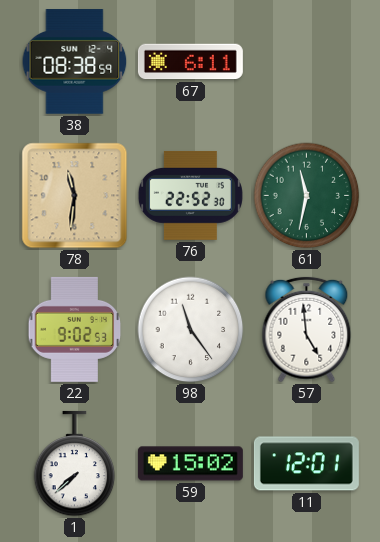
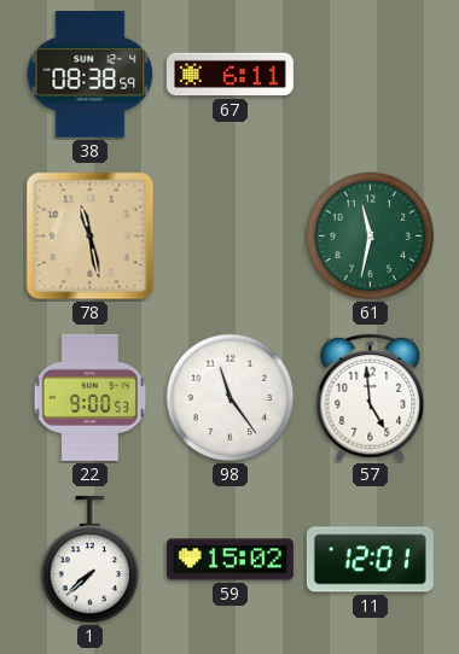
78: 11:31 -> 11:28
76: 22:52 -> none
22: 9:02 -> 9:00
